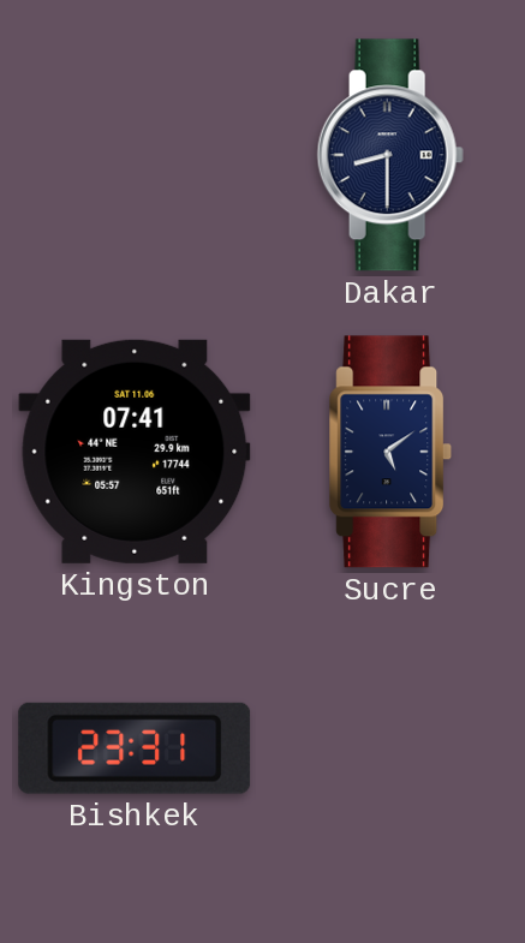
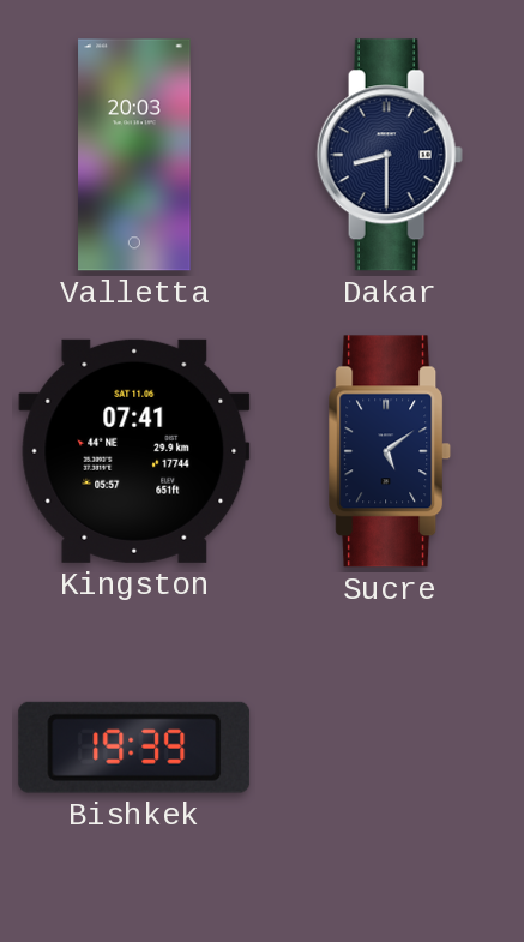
Valletta: none -> 20:03
Bishkek: 23:31 -> 19:39
